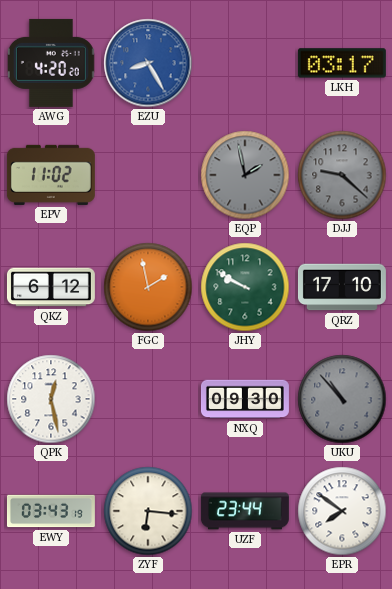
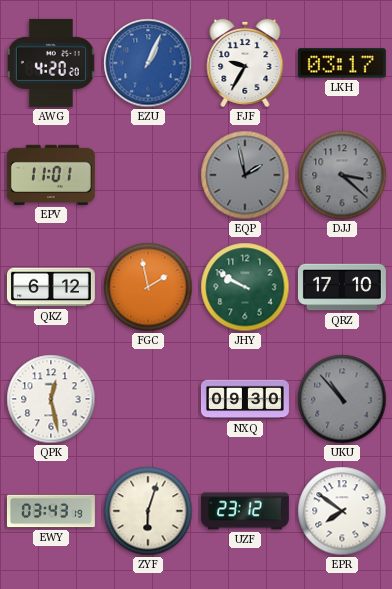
EZU: 8:25 -> 1:04
FJF: none -> 9:35
EPV: 11:02 -> 11:01
DJJ: 9:22 -> 3:22
ZYF: 6:16 -> 6:03
UZF: 23:44 -> 23:12
